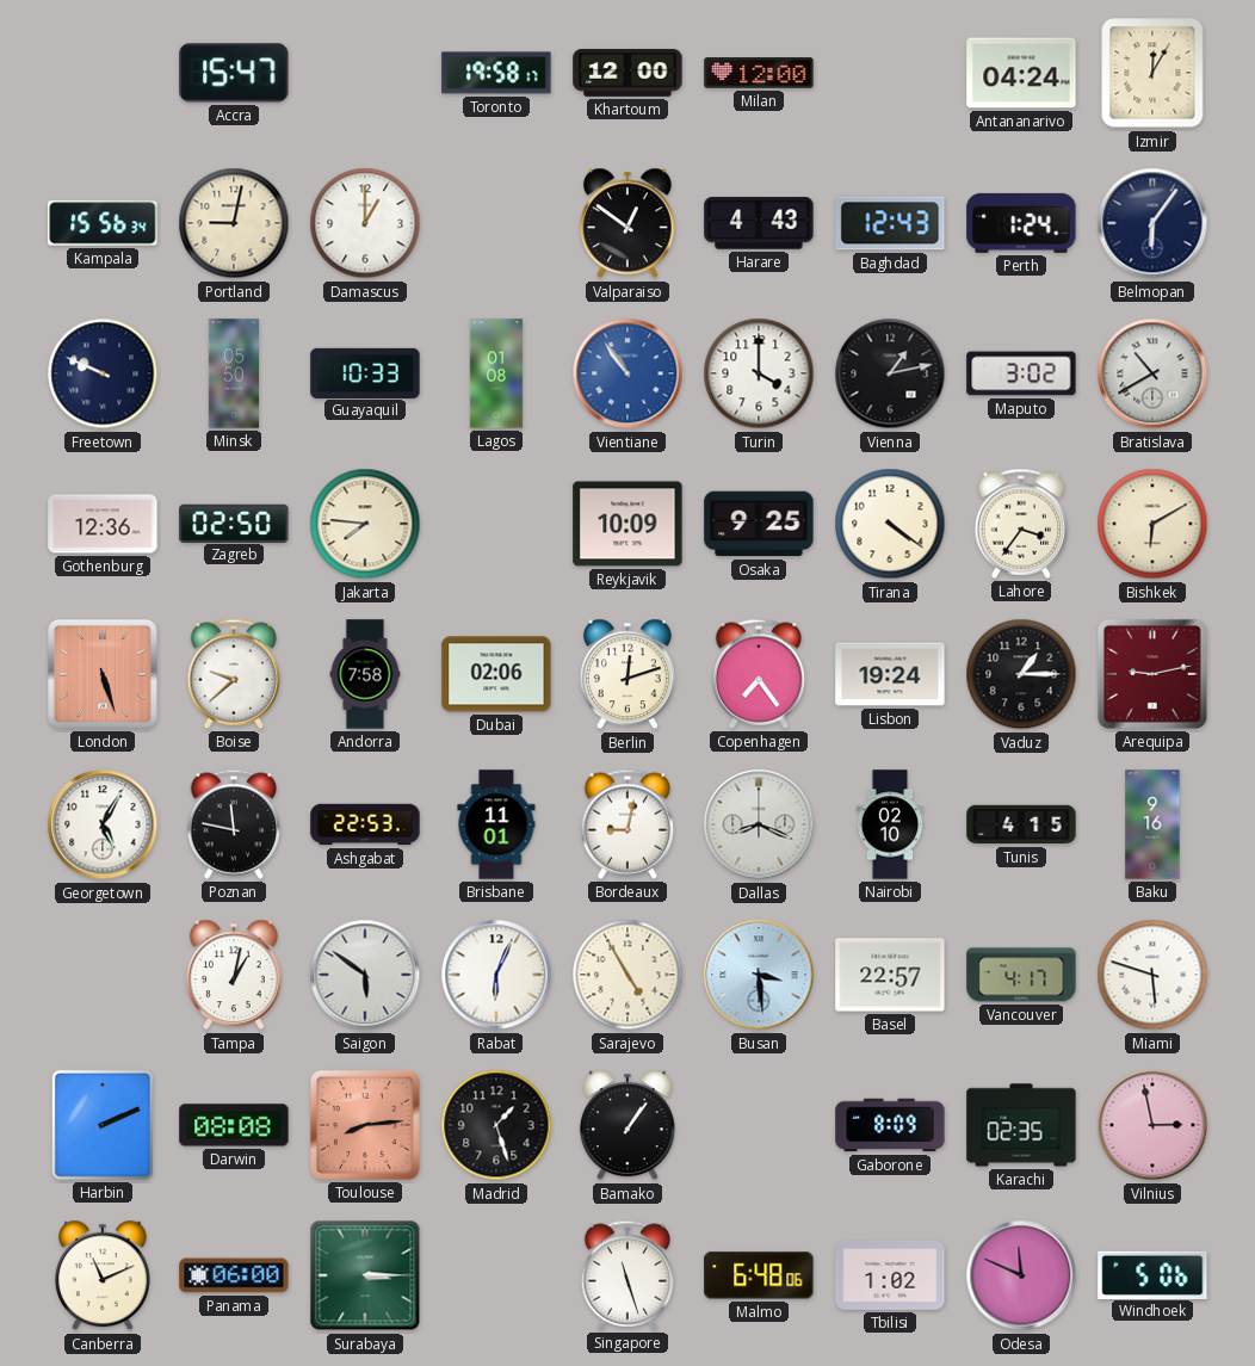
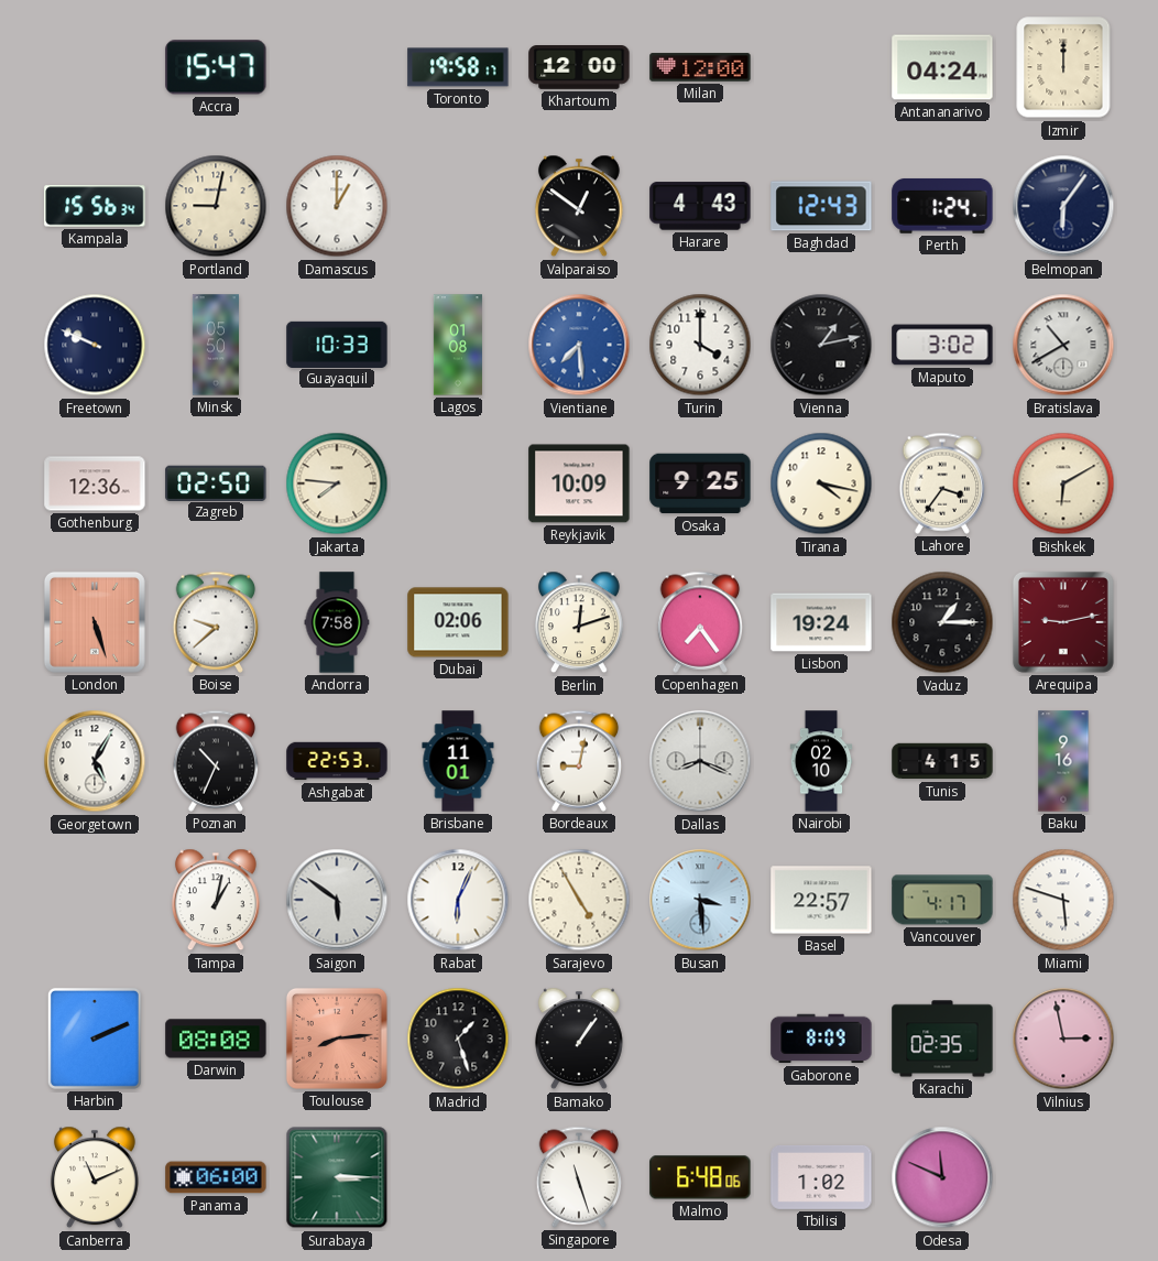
Izmir: 12:05 -> 12:00
Vientiane: 10:54 -> 7:29
Tirana: 4:21 -> 4:17
Poznan: 11:47 -> 10:34
Windhoek: 5:06 -> none
